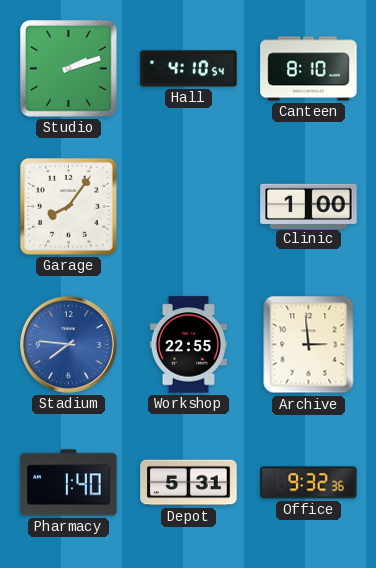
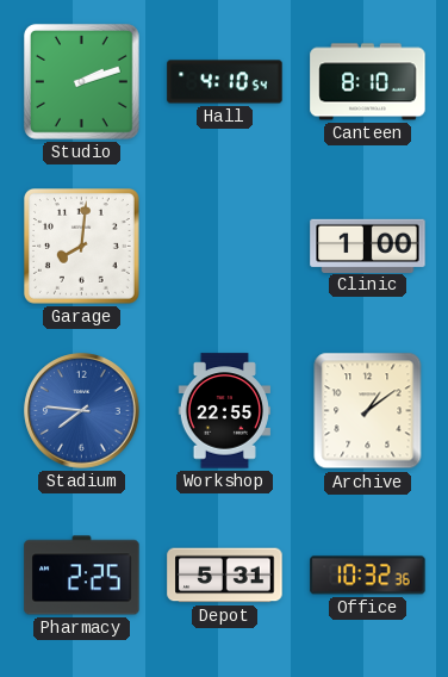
Garage: 8:06 -> 8:01
Archive: 2:59 -> 1:09
Pharmacy: 1:40 -> 2:25
Office: 9:32 -> 10:32
